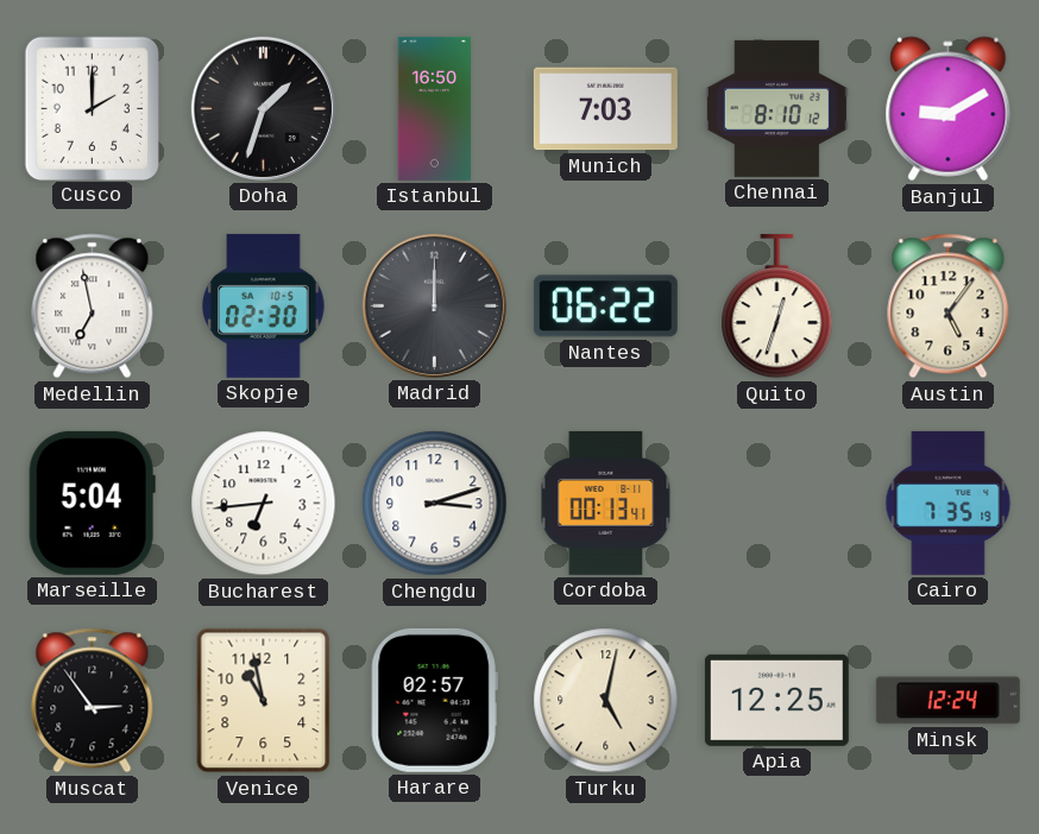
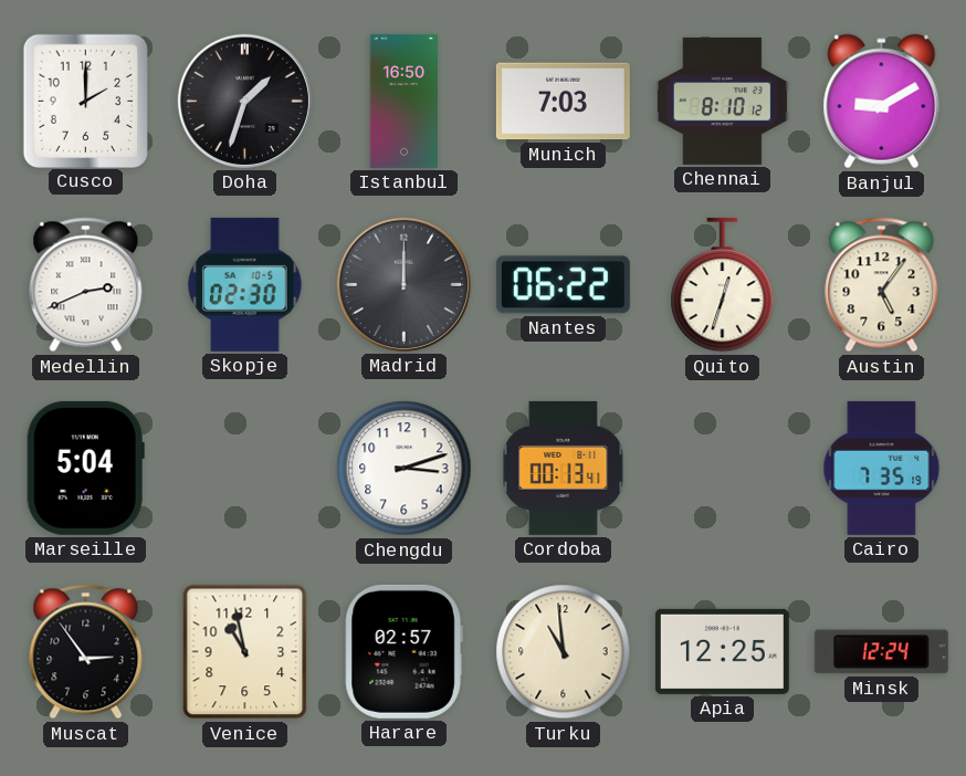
Medellin: 6:58 -> 2:41
Bucharest: 6:44 -> none
Turku: 5:02 -> 10:59
